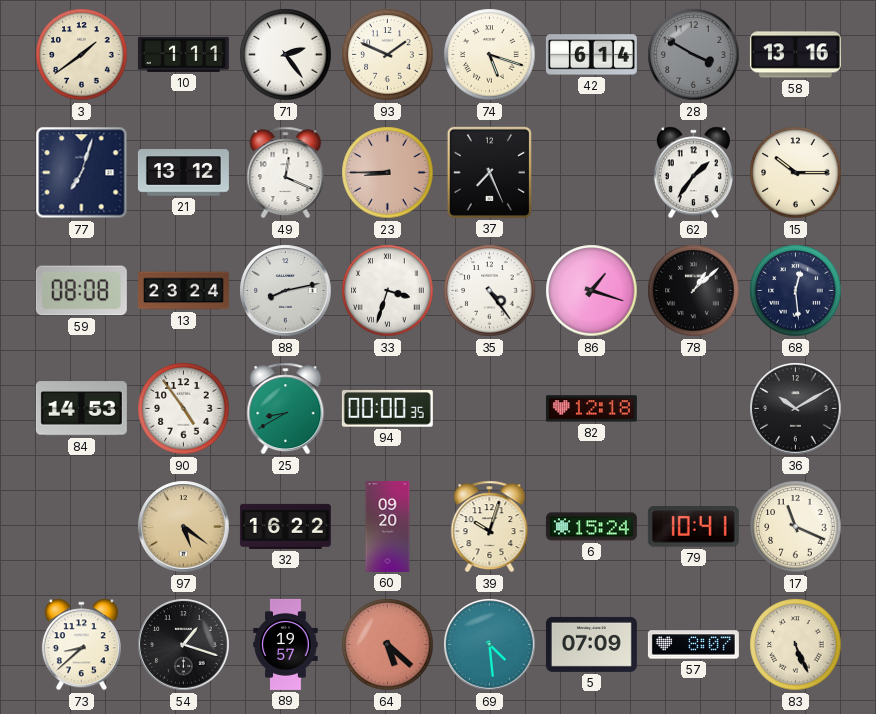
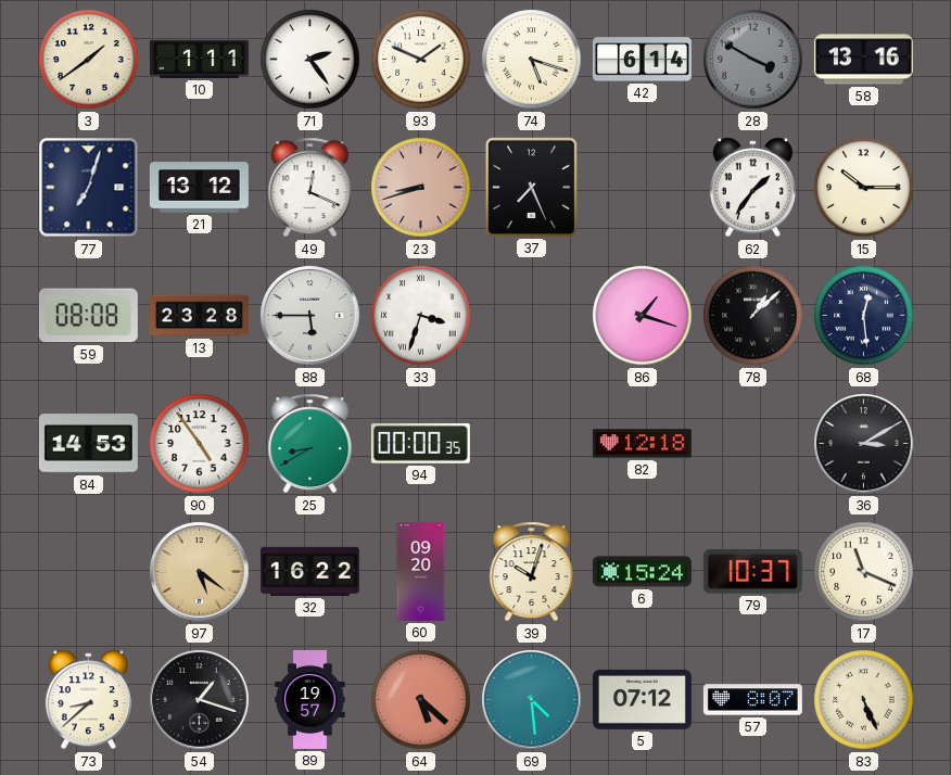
23: 8:45 -> 8:42
13: 23:24 -> 23:28
88: 8:13 -> 5:45
35: 4:24 -> none
36: 10:10 -> 3:10
79: 10:41 -> 10:37
5: 07:09 -> 07:12
